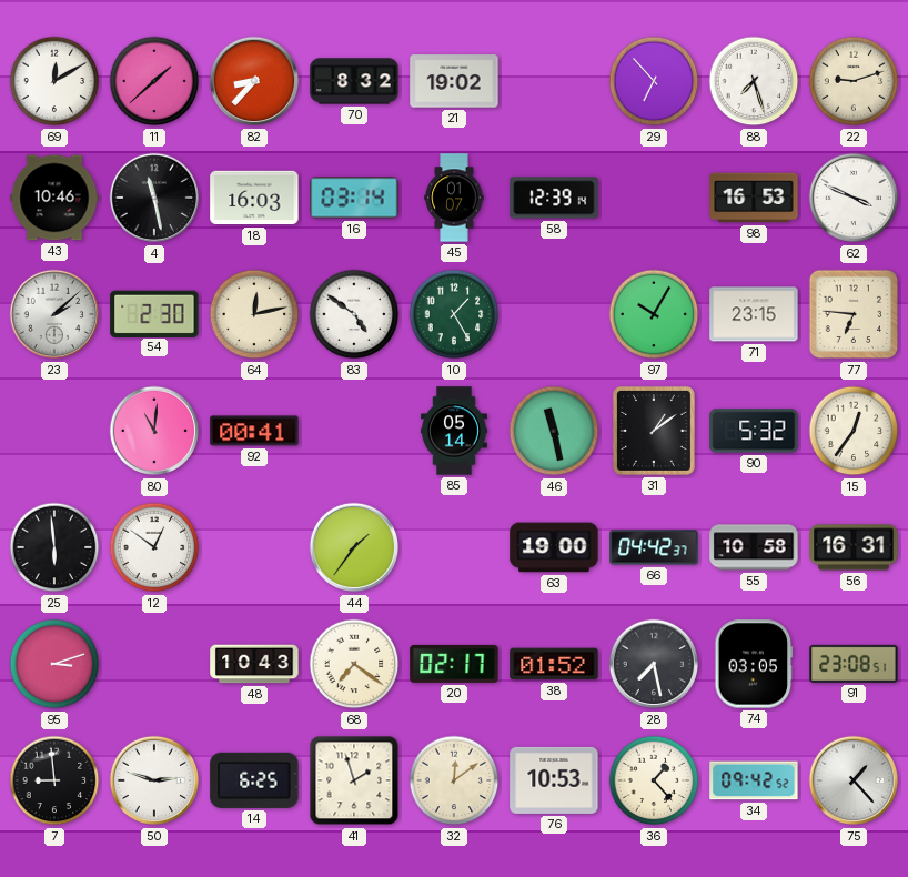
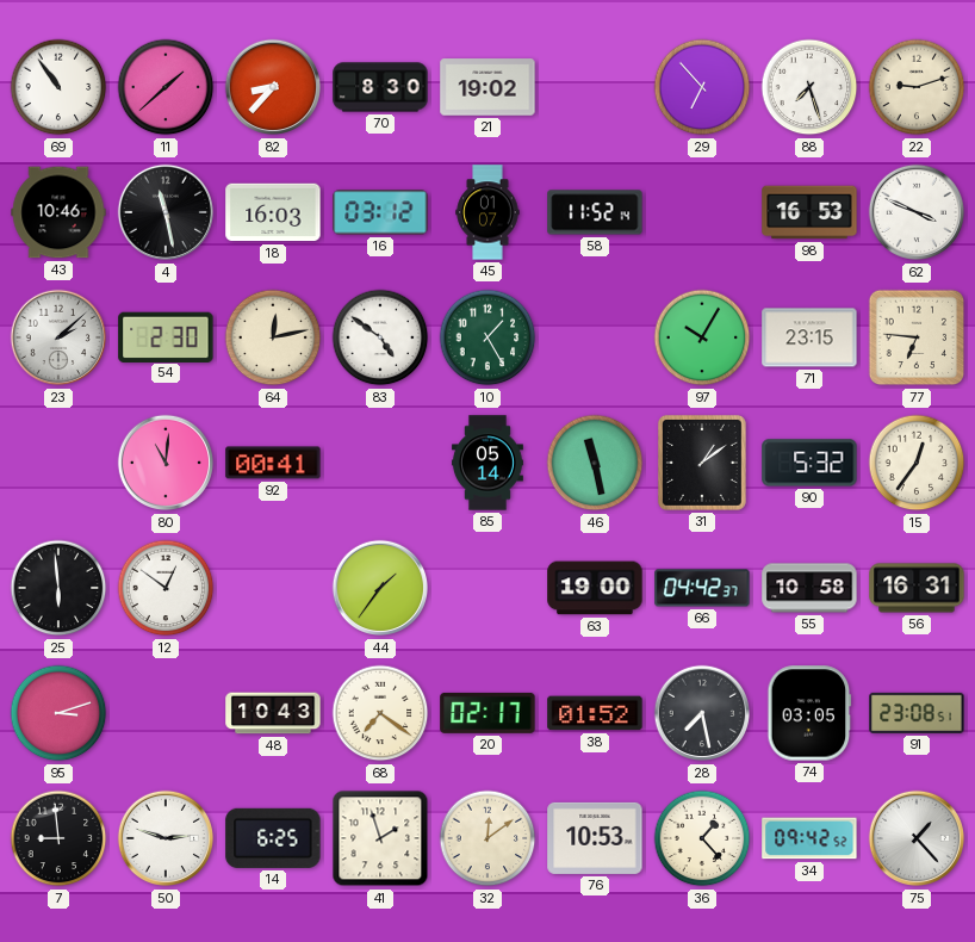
69: 12:10 -> 10:54
70: 8:32 -> 8:30
16: 03:14 -> 03:12
58: 12:39 -> 11:52
